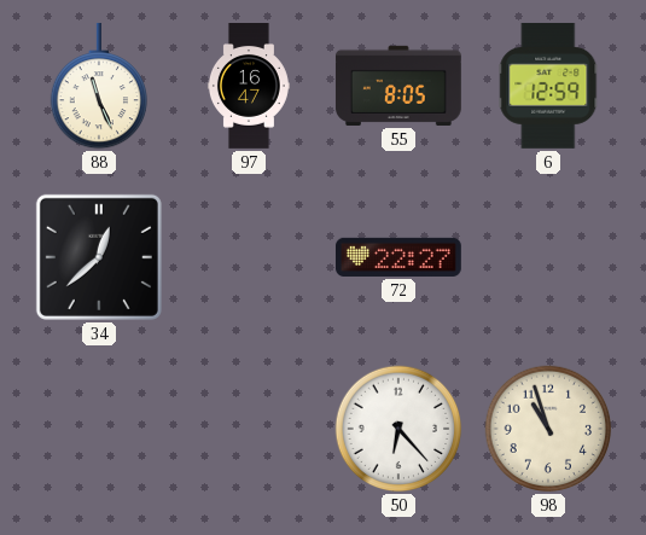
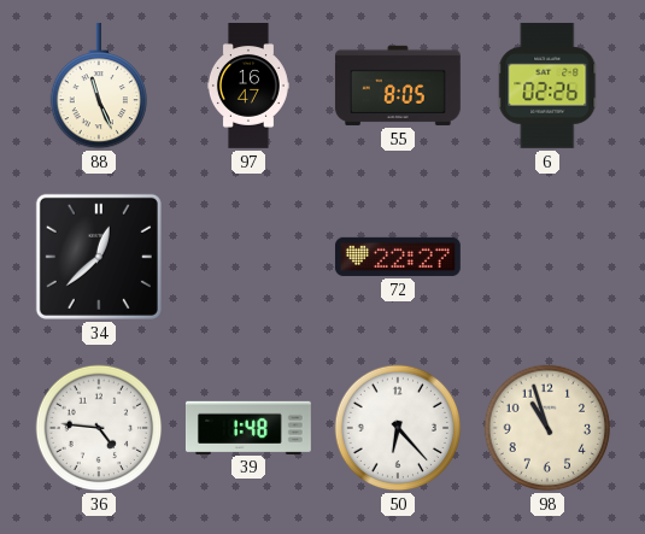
6: 12:59 -> 02:26
36: none -> 4:46
39: none -> 1:48
